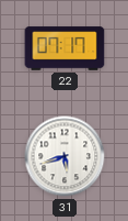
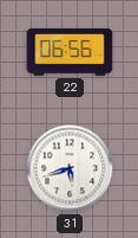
22: 07:17 -> 06:56
